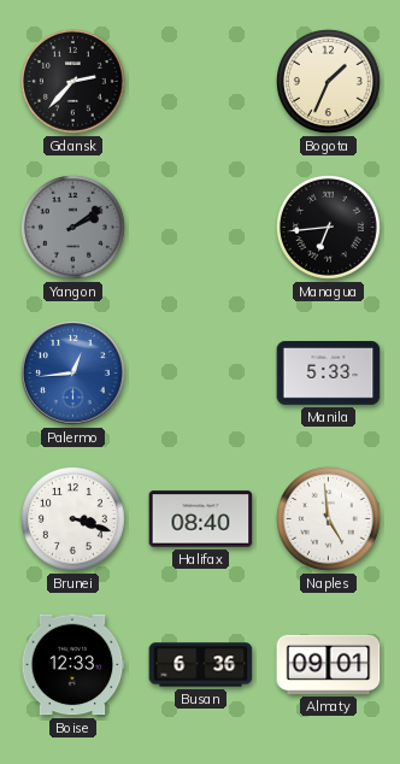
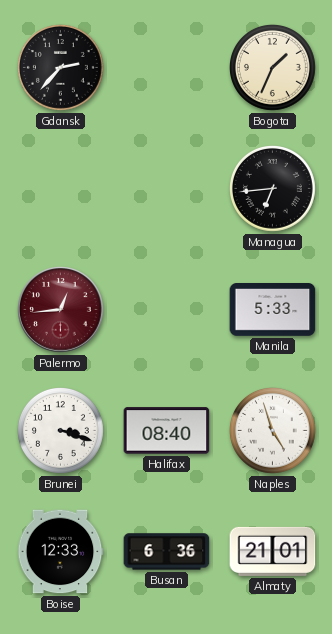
Yangon: 2:09 -> none
Palermo dial: blue -> burgundy
Naples: 4:59 -> 4:57
Almaty: 09:01 -> 21:01
